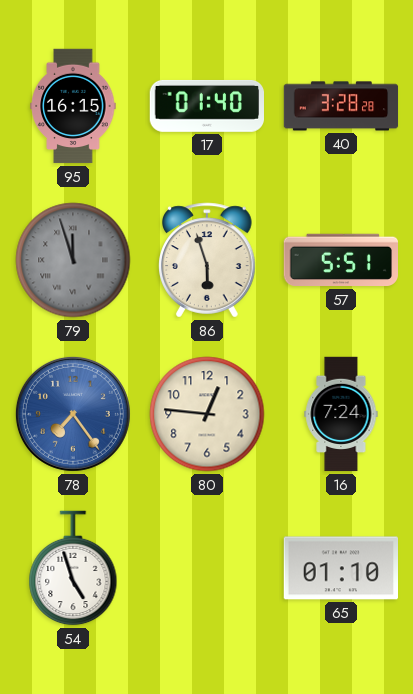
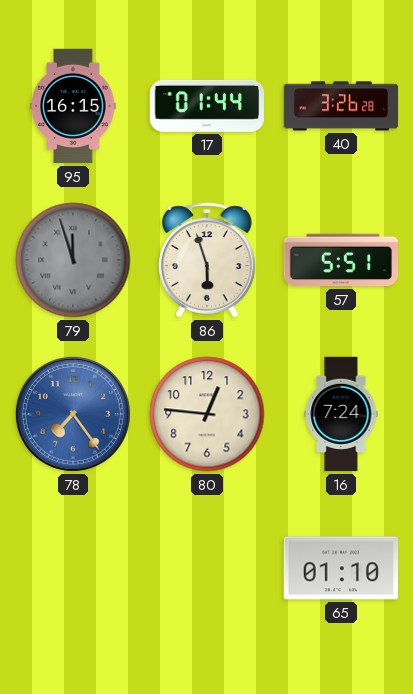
17: 01:40 -> 01:44
40: 3:28 -> 3:26
54: 4:57 -> none
